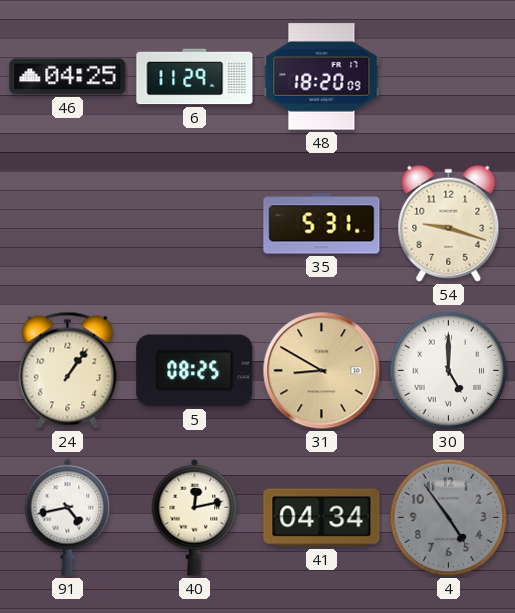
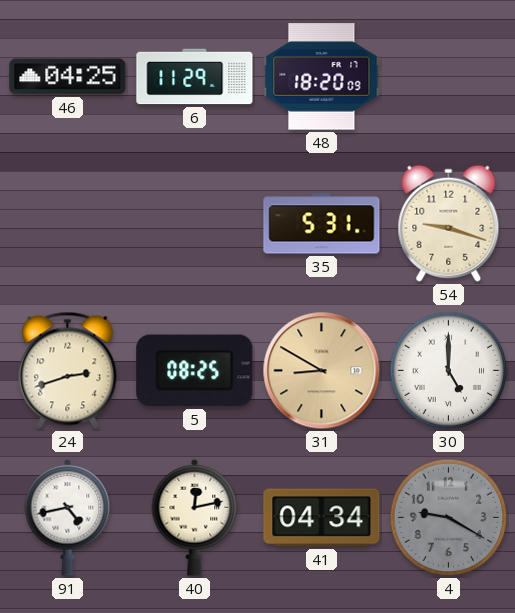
24: 1:06 -> 2:42
4: 4:54 -> 9:20
